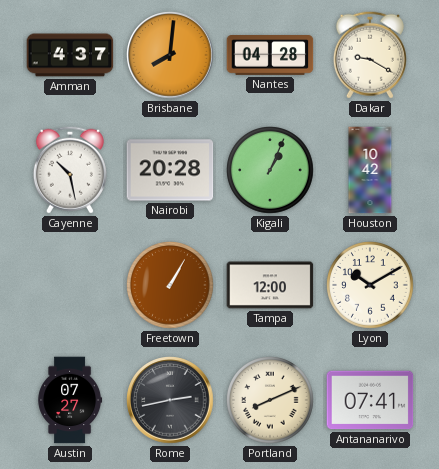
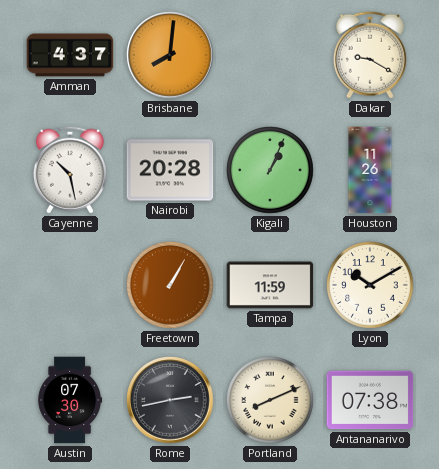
Nantes: 04:28 -> none
Houston: 10:42 -> 11:26
Tampa: 12:00 -> 11:59
Austin: 07:27 -> 07:30
Antananarivo: 07:41 -> 07:38
